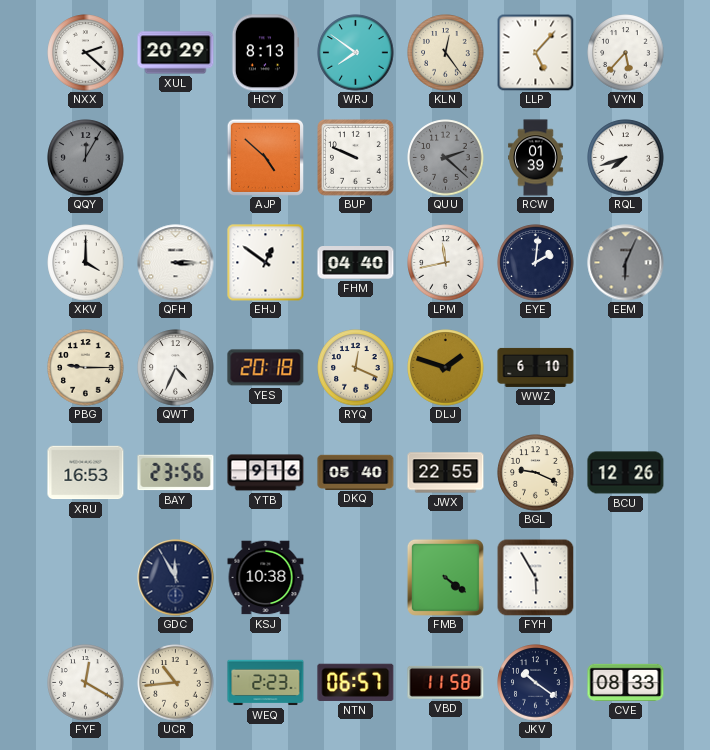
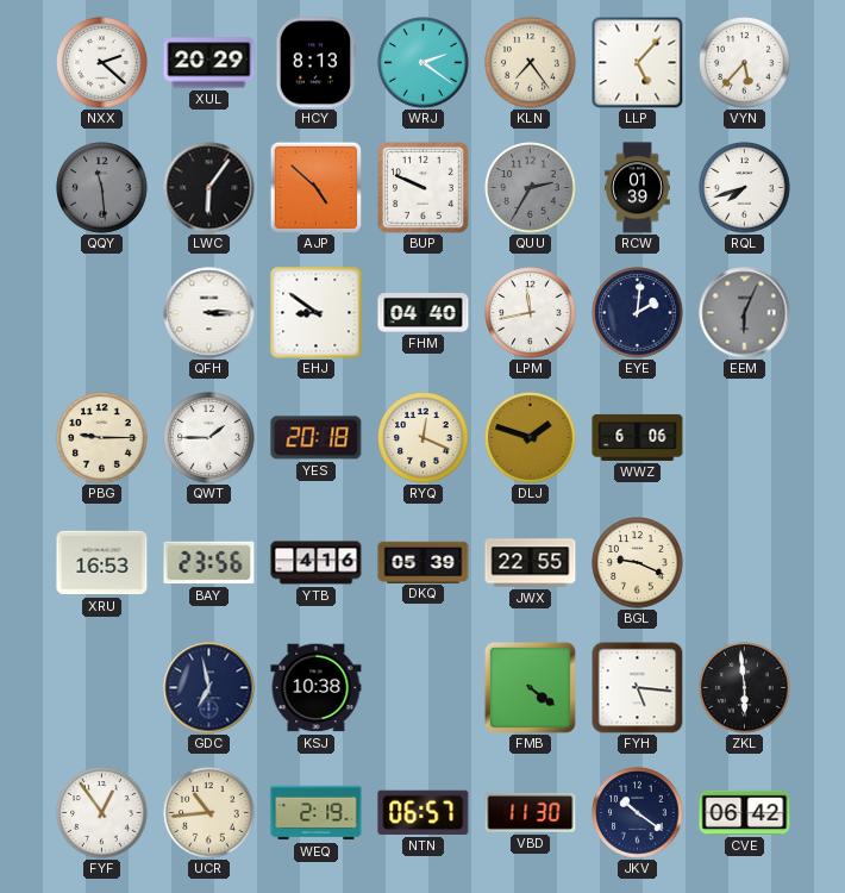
WRJ: 7:51 -> 2:21
KLN: 12:24 -> 7:24
QQY: 12:05 -> 11:29
LWC: none -> 6:06
QUU: 2:22 -> 2:35
XKV: 4:00 -> none
EHJ: 12:51 -> 8:51
QWT: 4:34 -> 1:45
WWZ: 6:10 -> 6:06
YTB: 9:16 -> 4:16
DKQ: 05:40 -> 05:39
BCU: 12:26 -> none
GDC: 11:55 -> 6:58
FYH: 5:55 -> 5:16
ZKL: none -> 5:59
FYF: 12:20 -> 12:54
WEQ: 2:23 -> 2:19
VBD: 11:58 -> 11:30
CVE: 08:33 -> 06:42
